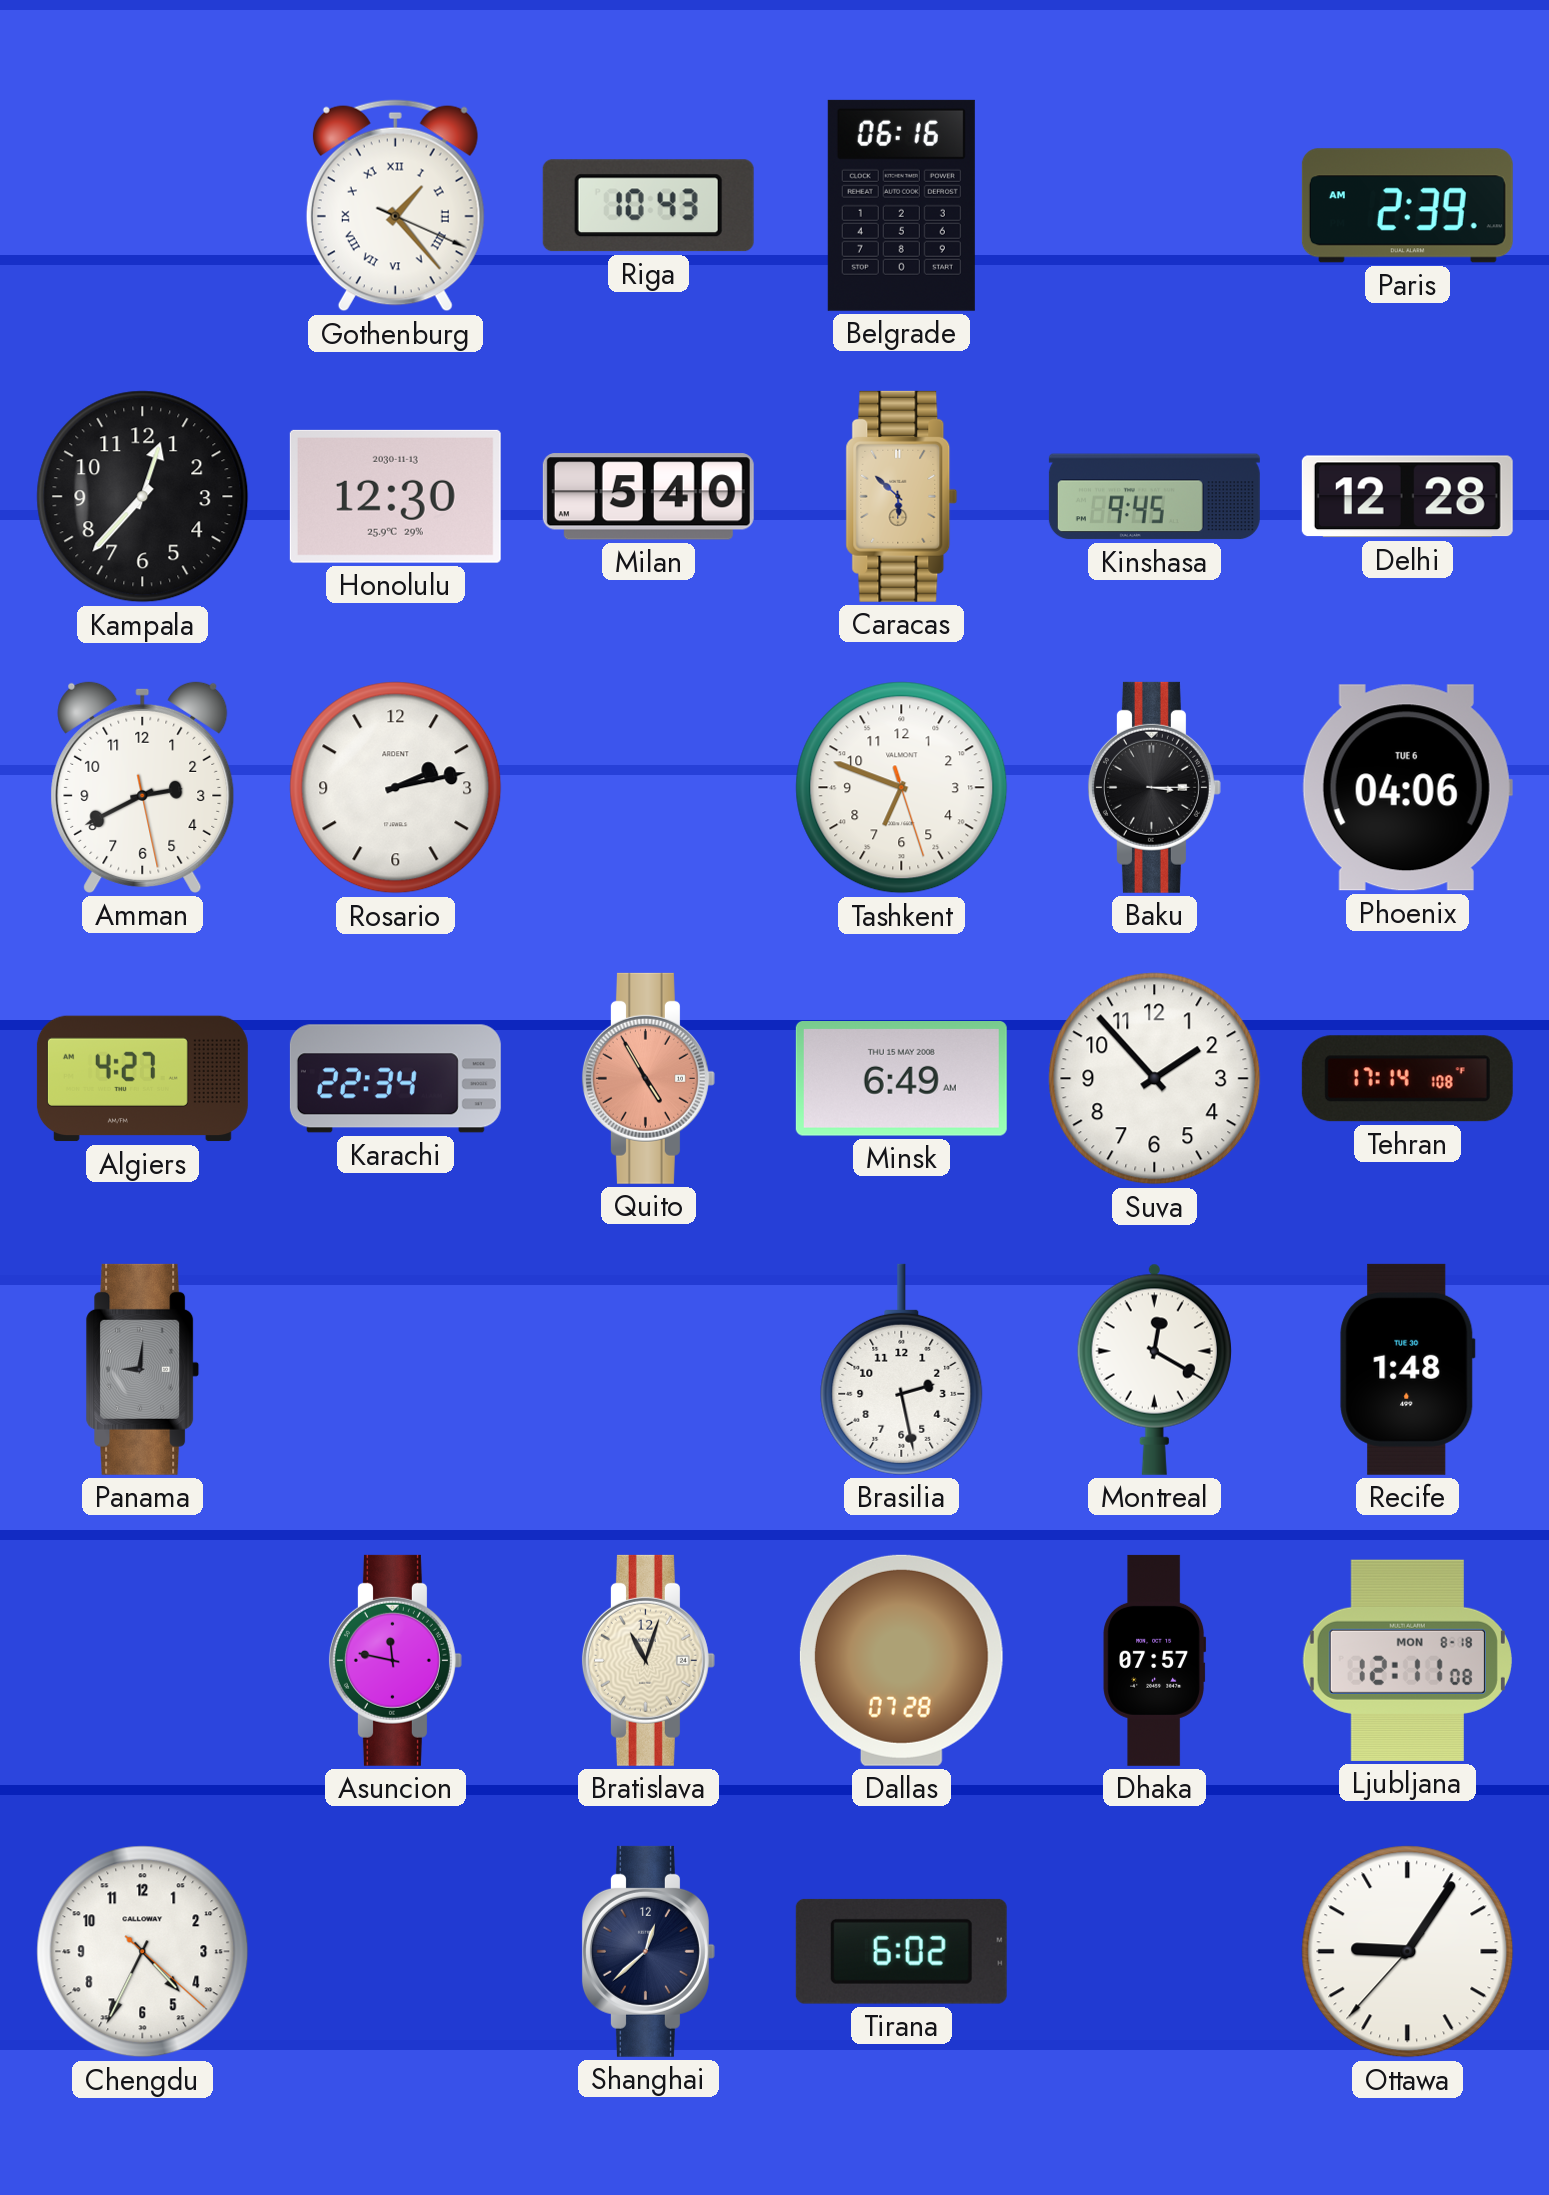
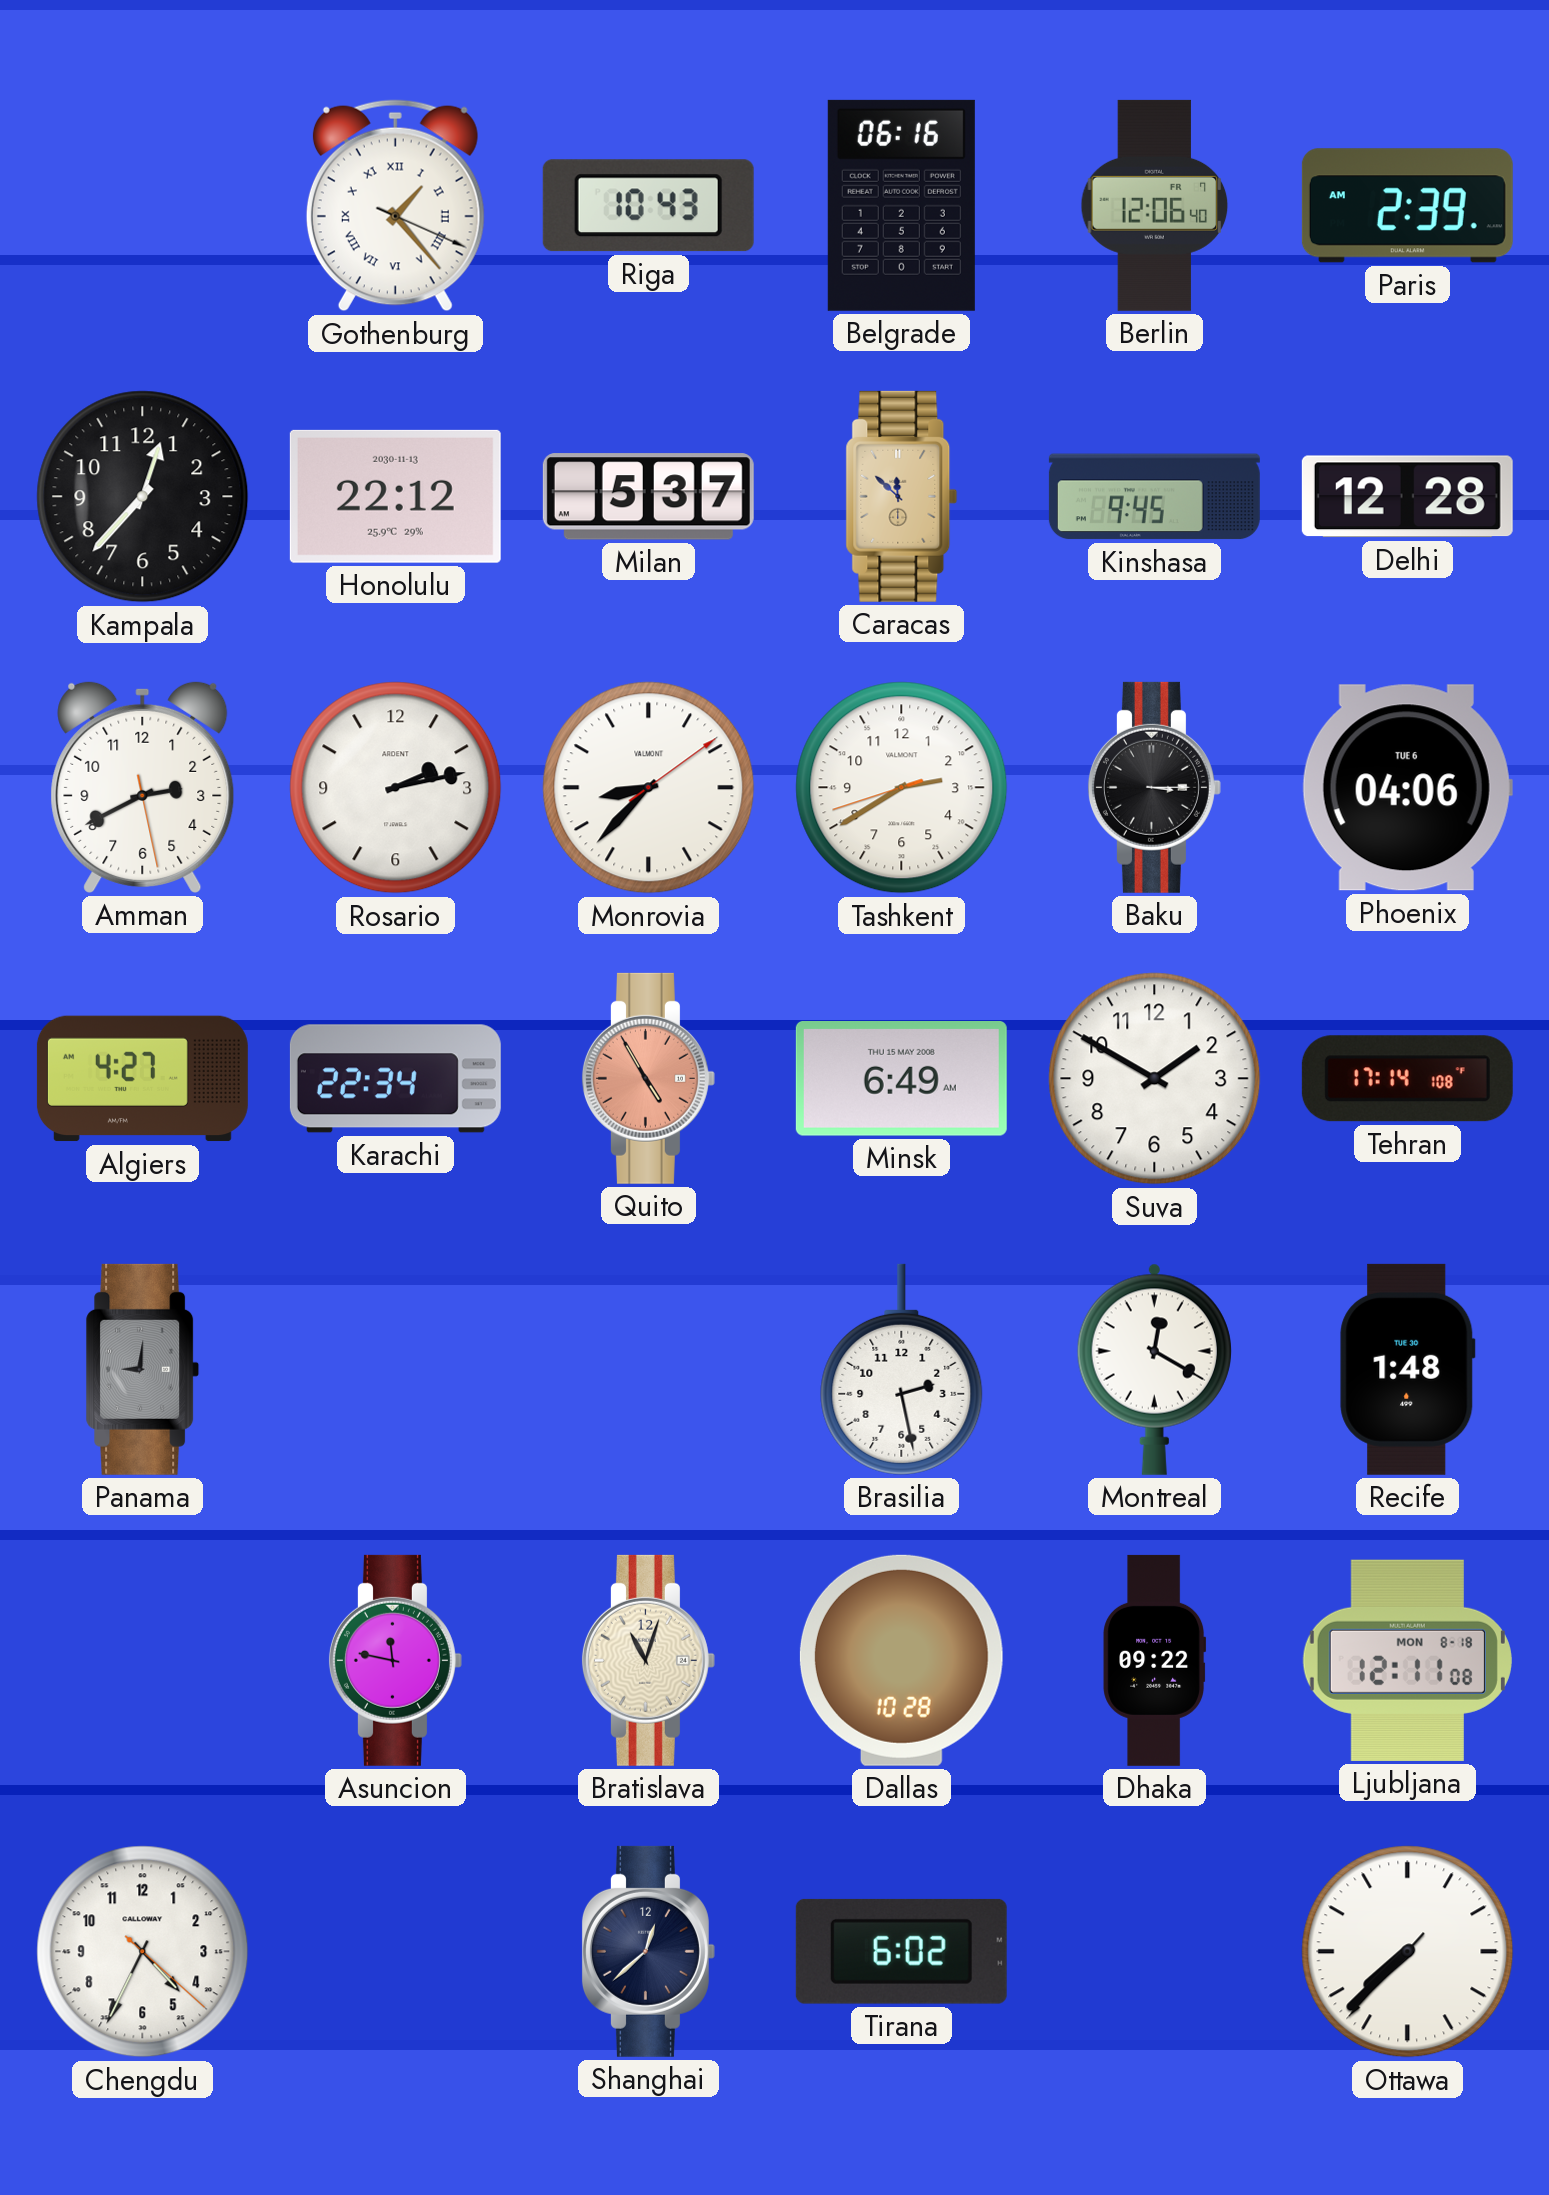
Berlin: none -> 12:06
Honolulu: 12:30 -> 22:12
Milan: 5:40 -> 5:37
Caracas: 5:52 -> 11:52
Monrovia: none -> 8:37
Tashkent: 6:48 -> 2:39
Suva: 1:53 -> 1:50
Dallas: 07:28 -> 10:28
Dhaka: 07:57 -> 09:22
Ottawa: 9:05 -> 7:37
